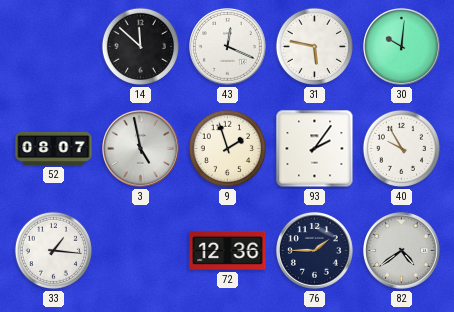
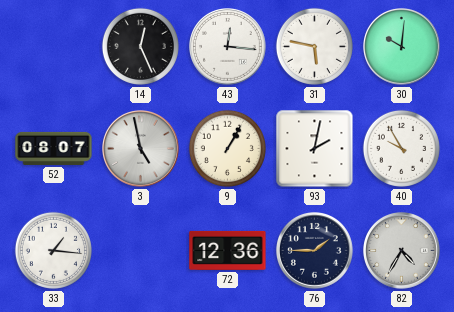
14: 11:52 -> 12:26
43: 12:19 -> 12:16
9: 1:57 -> 1:05
93: 2:06 -> 2:02
82: 4:39 -> 4:35
